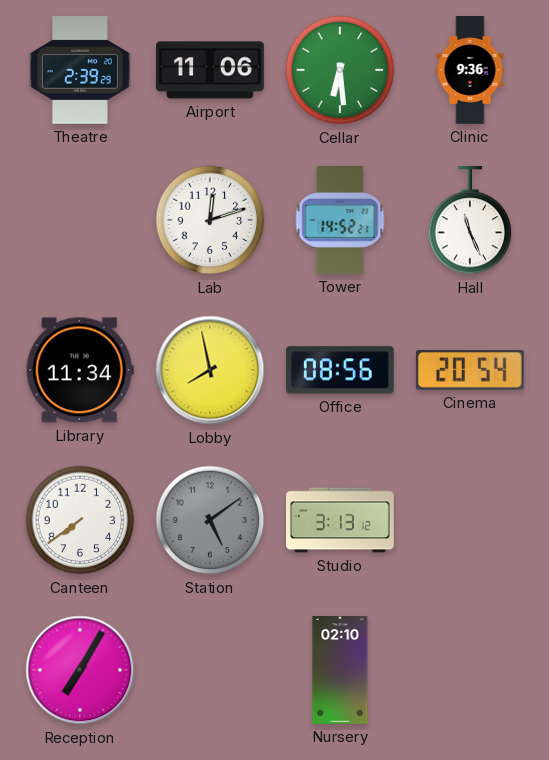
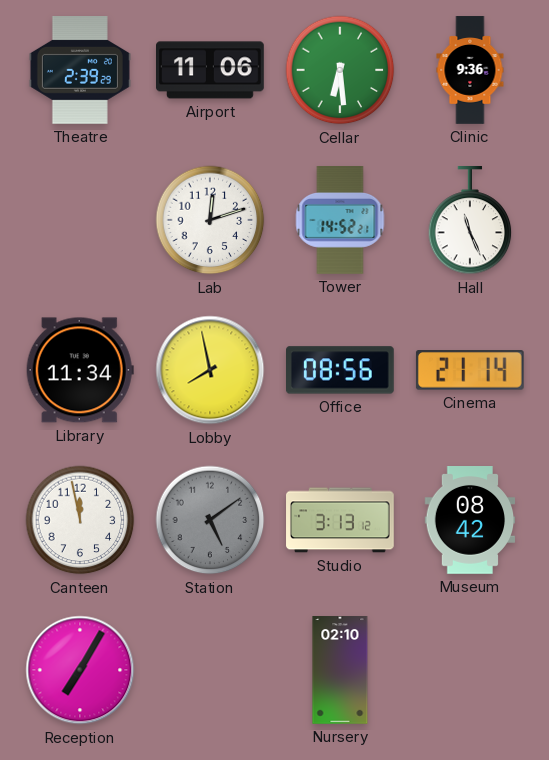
Cinema: 20:54 -> 21:14
Canteen: 7:39 -> 11:58
Museum: none -> 08:42
